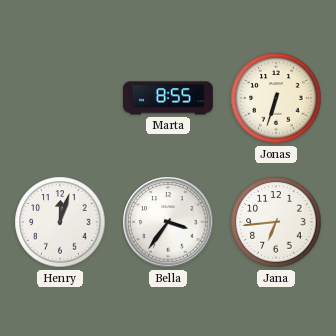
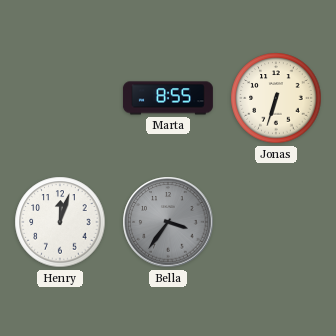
Bella dial: white -> grey
Jana: 6:44 -> none
